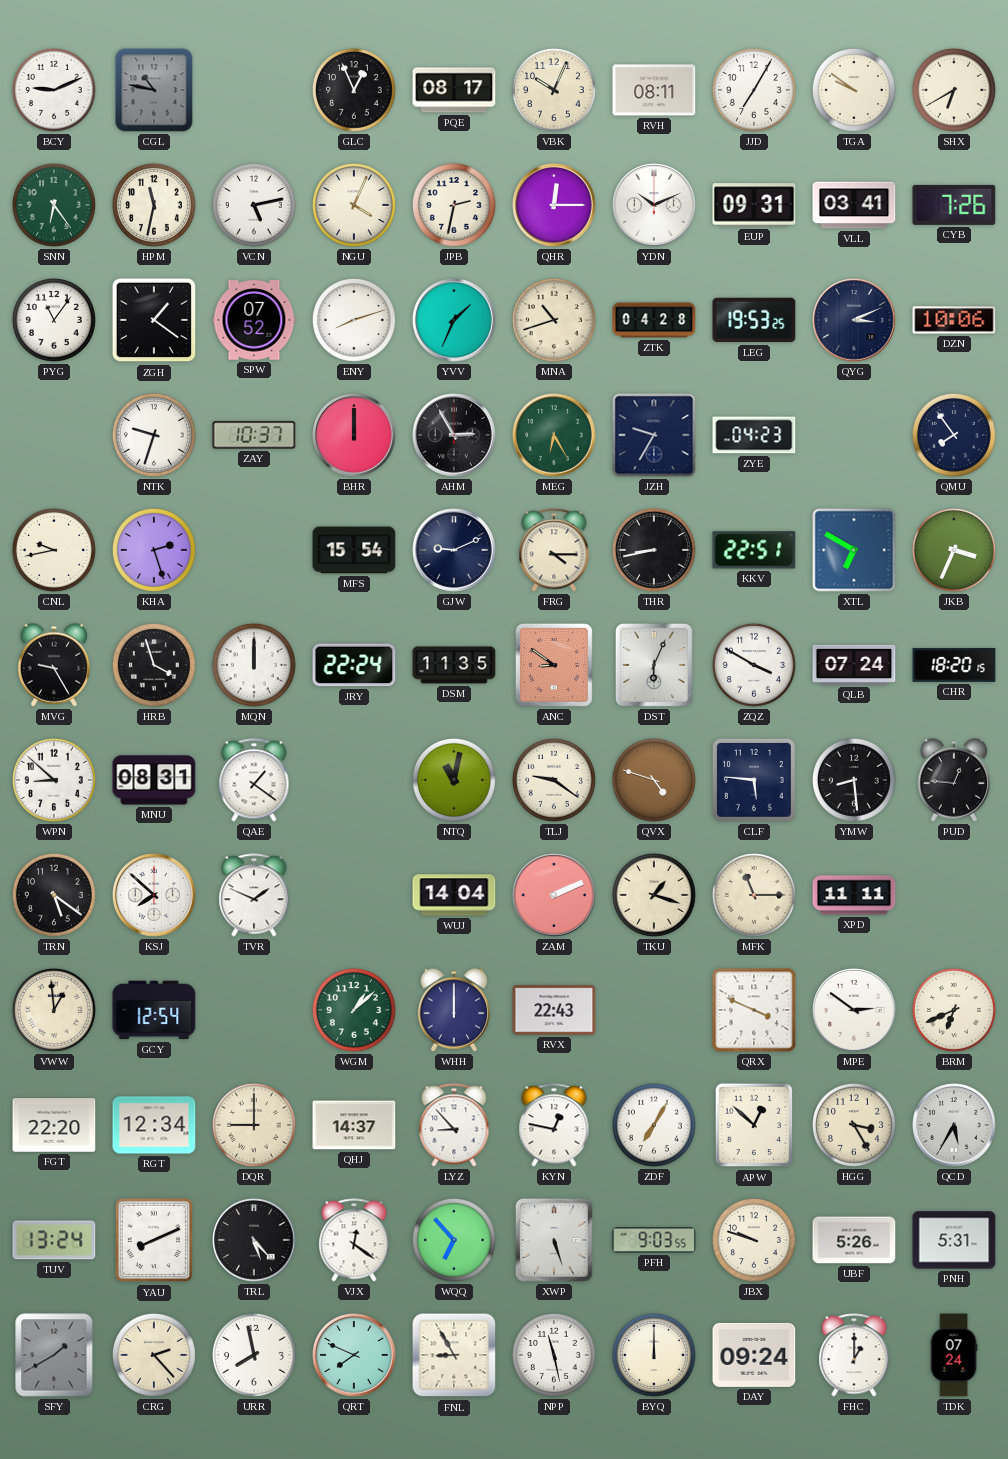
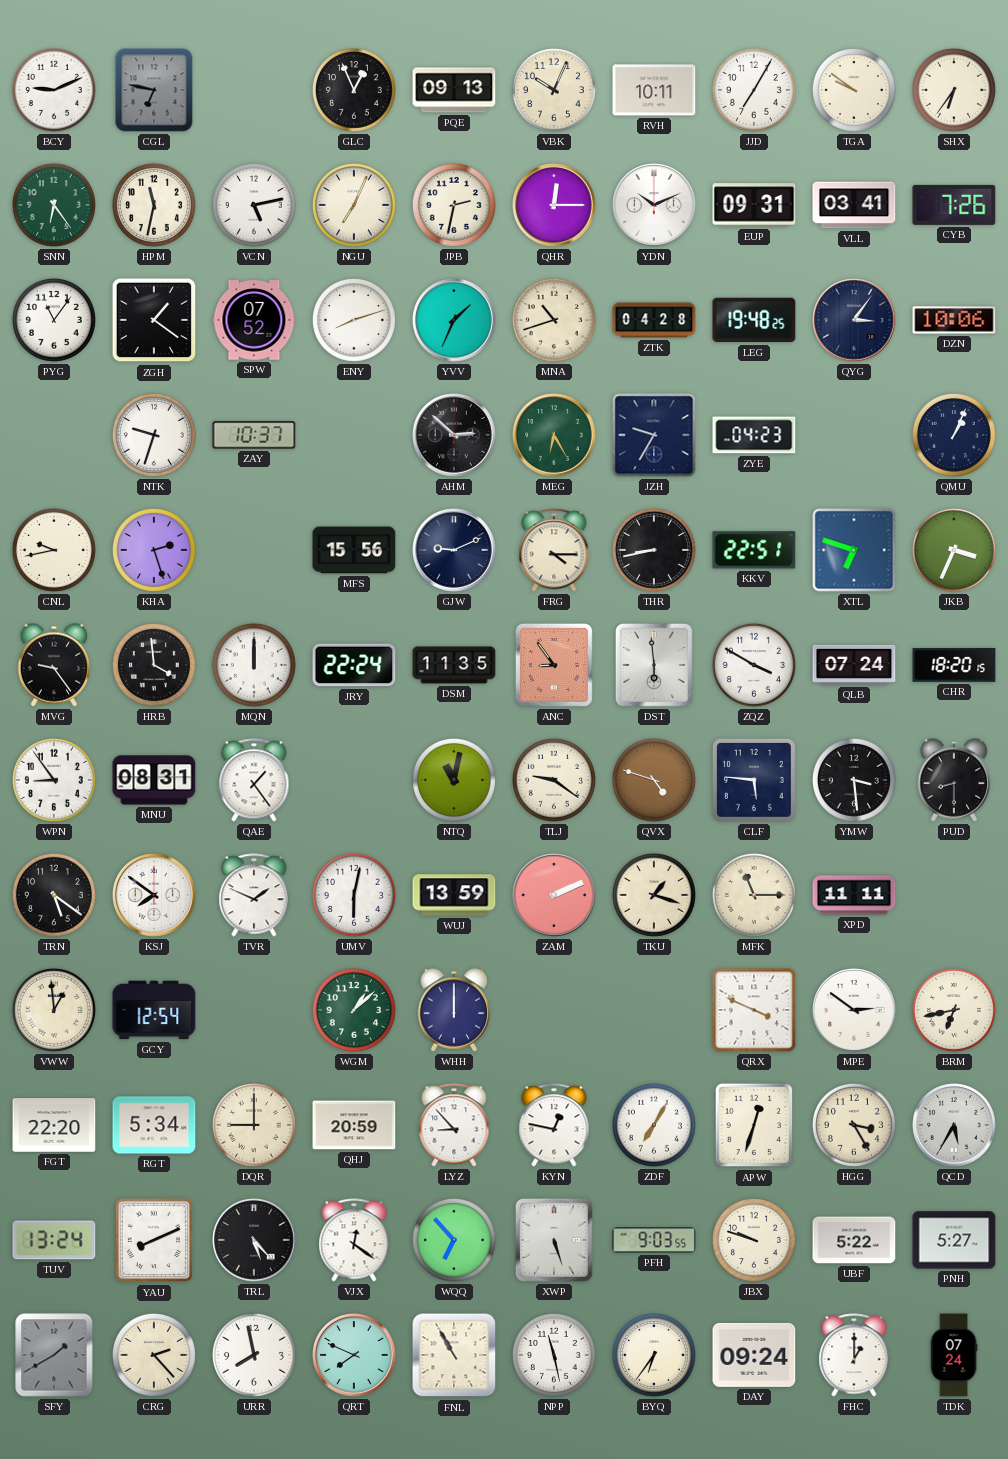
CGL: 10:47 -> 6:47
PQE: 08:17 -> 09:13
RVH: 08:11 -> 10:11
SHX: 6:40 -> 6:36
NGU: 4:04 -> 7:04
LEG: 19:53 -> 19:48
QYG: 3:11 -> 3:06
BHR: 12:00 -> none
AHM: 2:55 -> 2:52
QMU: 7:54 -> 1:04
MFS: 15:54 -> 15:56
XTL: 6:50 -> 6:48
MVG: 9:25 -> 9:24
HRB: 3:57 -> 3:59
ANC: 8:51 -> 8:54
DST: 6:04 -> 5:59
WPN: 8:52 -> 8:54
QAE: 1:21 -> 1:24
YMW: 8:29 -> 3:29
PUD: 12:46 -> 8:30
KSJ: 7:52 -> 7:51
UMV: none -> 6:02
WUJ: 14:04 -> 13:59
RVX: 22:43 -> none
BRM: 6:41 -> 6:43
RGT: 12:34 -> 5:34
QHJ: 14:37 -> 20:59
APW: 12:52 -> 12:33
UBF: 5:26 -> 5:22
PNH: 5:31 -> 5:27
FNL: 8:55 -> 10:55
BYQ: 12:00 -> 6:36
